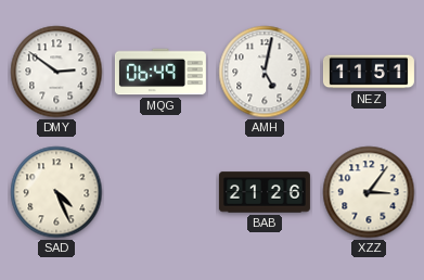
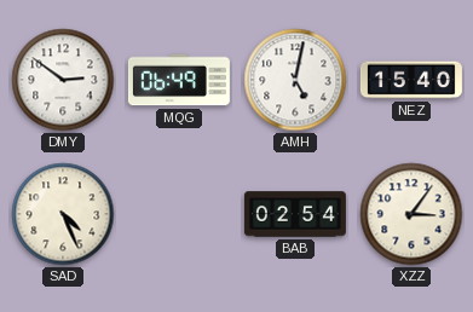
NEZ: 11:51 -> 15:40
BAB: 21:26 -> 02:54
